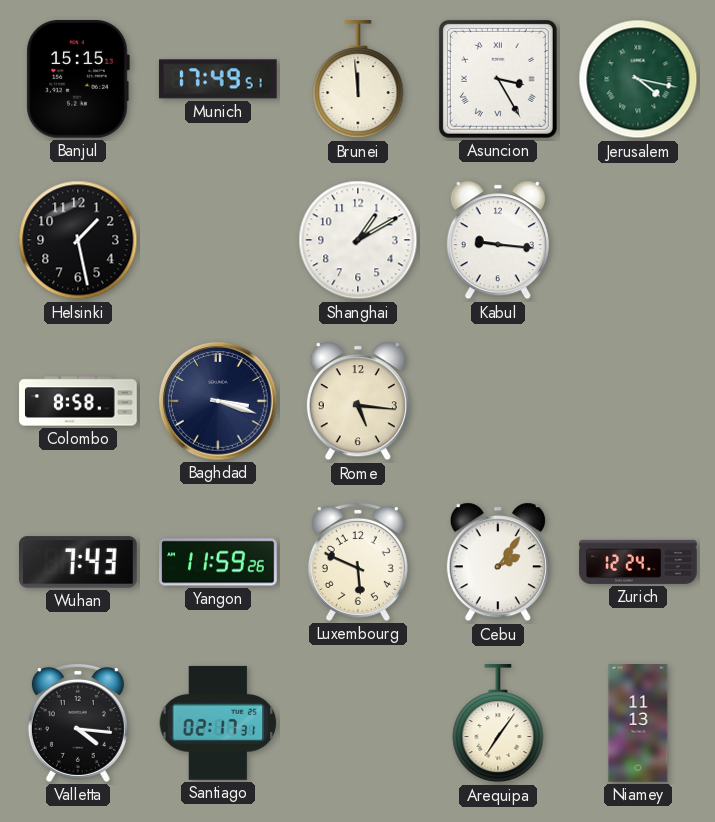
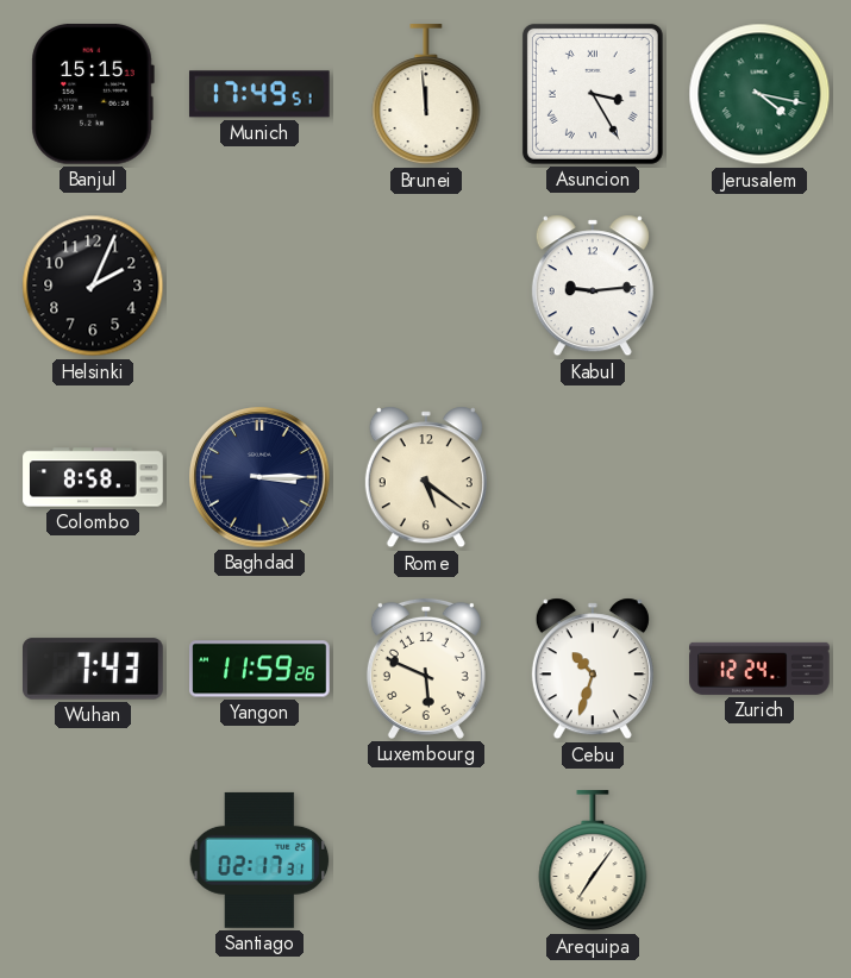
Helsinki: 1:28 -> 2:04
Shanghai: 1:10 -> none
Kabul: 9:16 -> 9:14
Baghdad: 3:18 -> 3:15
Rome: 5:16 -> 5:21
Cebu: 2:06 -> 10:33
Valletta: 4:16 -> none
Niamey: 11:13 -> none
